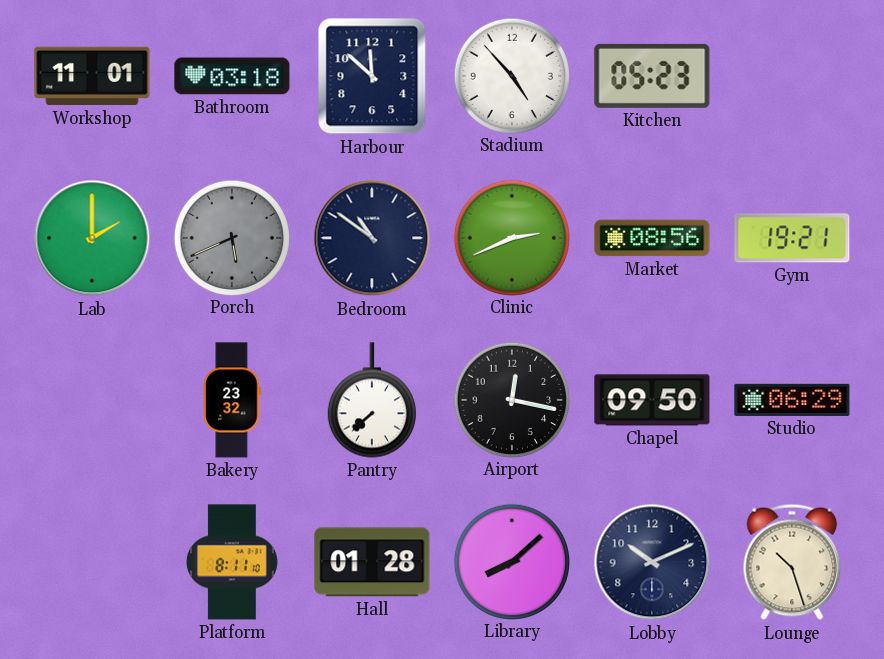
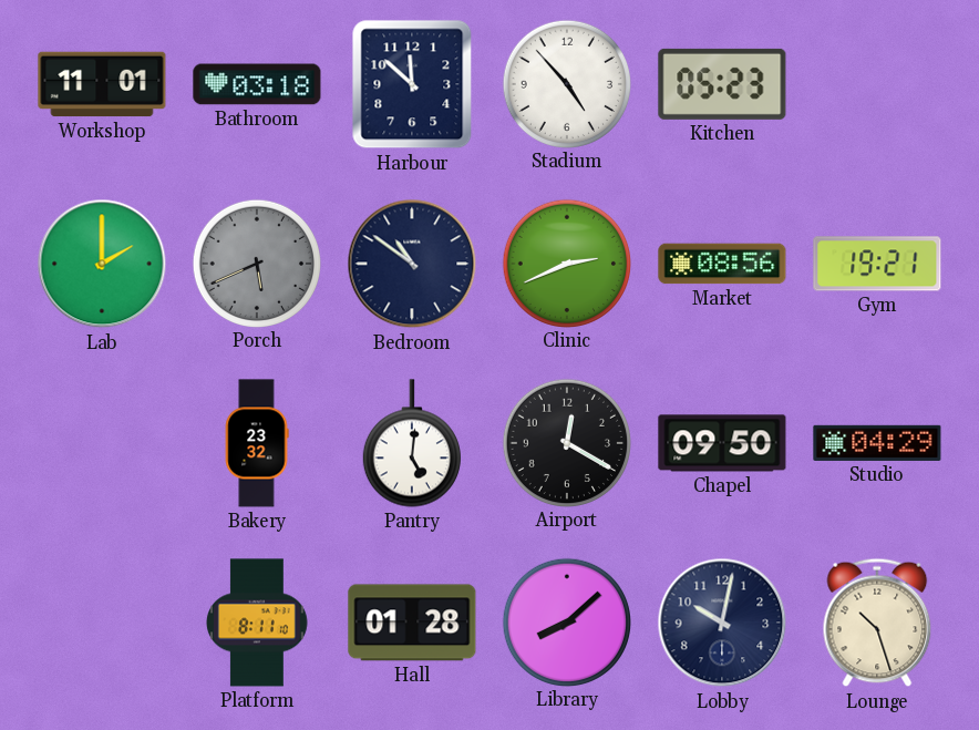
Pantry: 7:38 -> 5:01
Airport: 12:17 -> 12:20
Studio: 06:29 -> 04:29
Lobby: 10:11 -> 10:02
